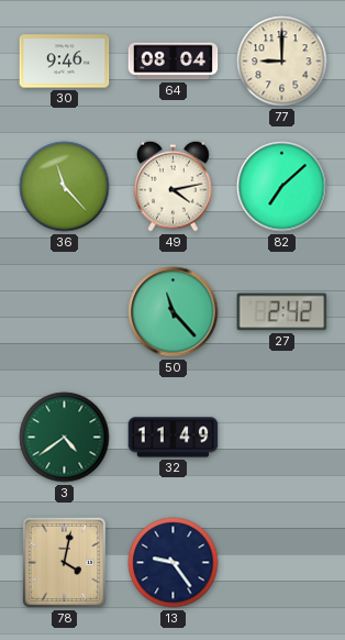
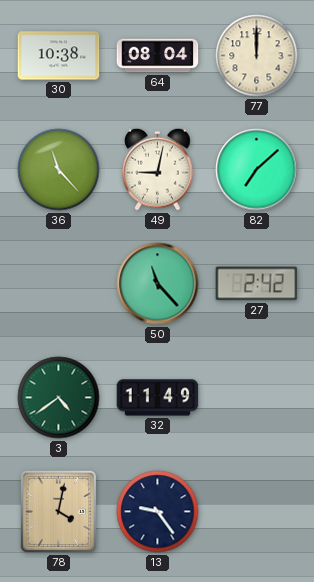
30: 9:46 -> 10:38
77: 9:00 -> 12:00
49: 4:13 -> 9:02
